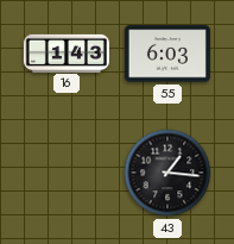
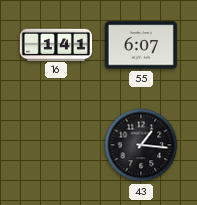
16: 1:43 -> 1:41
55: 6:03 -> 6:07
